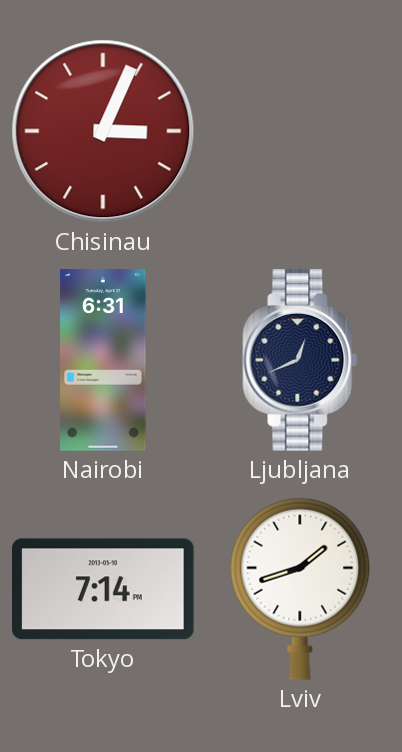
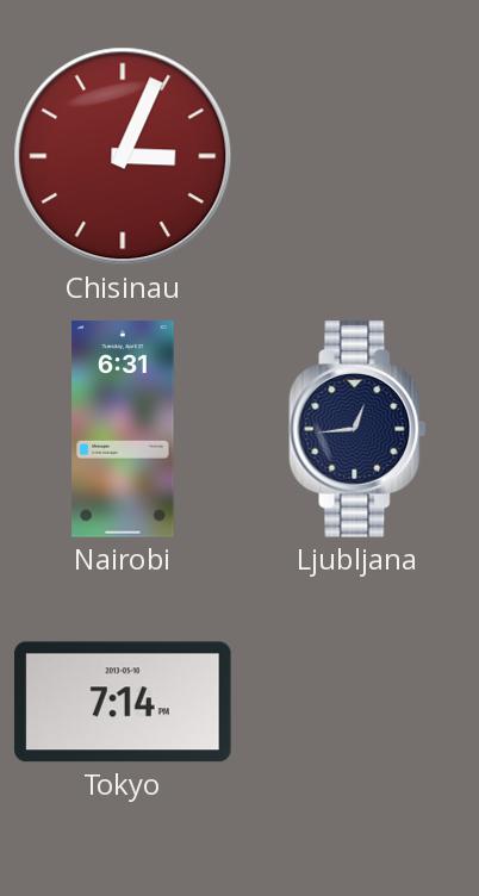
Ljubljana: 12:41 -> 12:44
Lviv: 1:42 -> none
